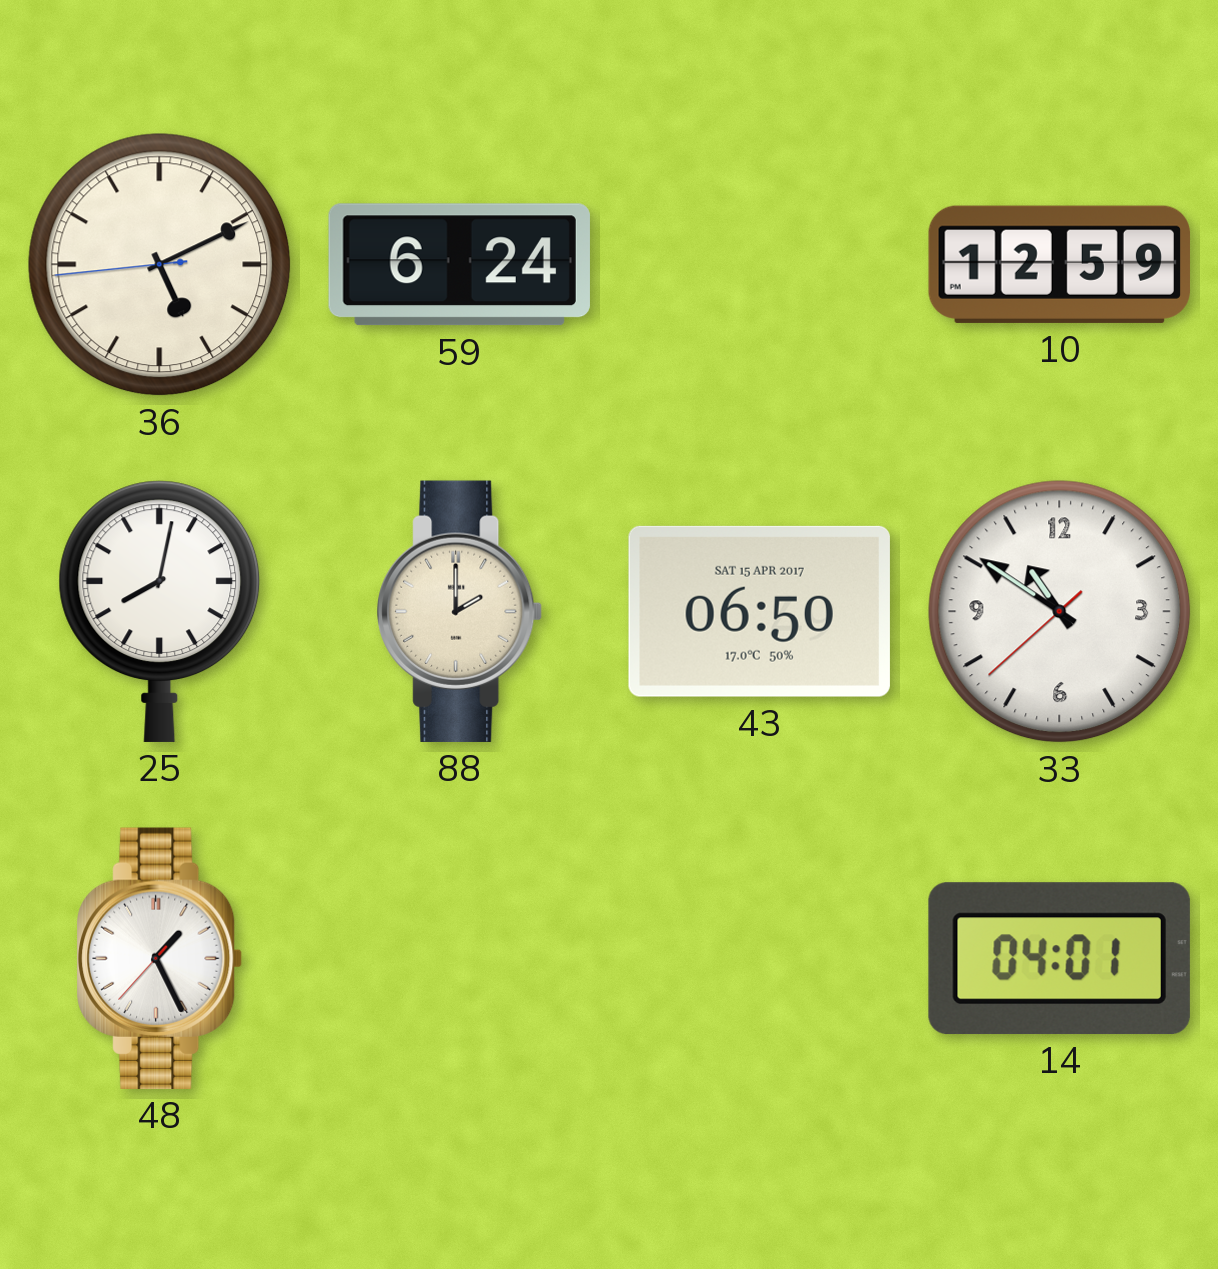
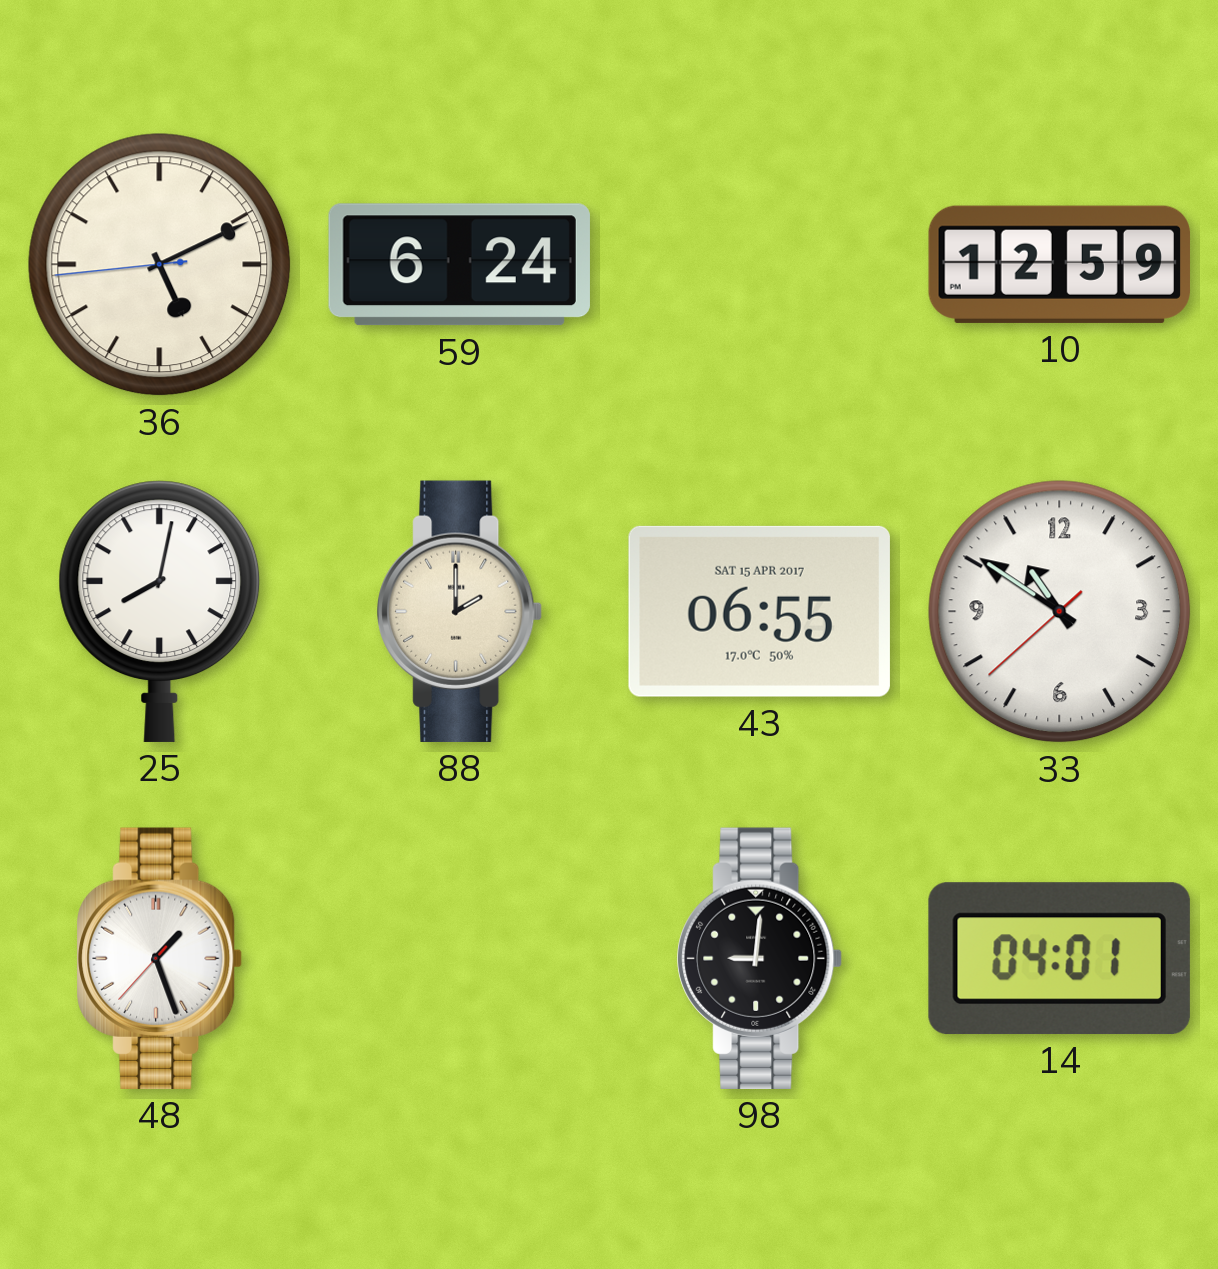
43: 06:50 -> 06:55
48: 1:25 -> 1:26
98: none -> 9:01
